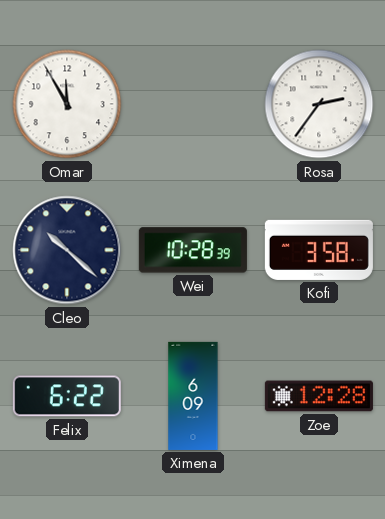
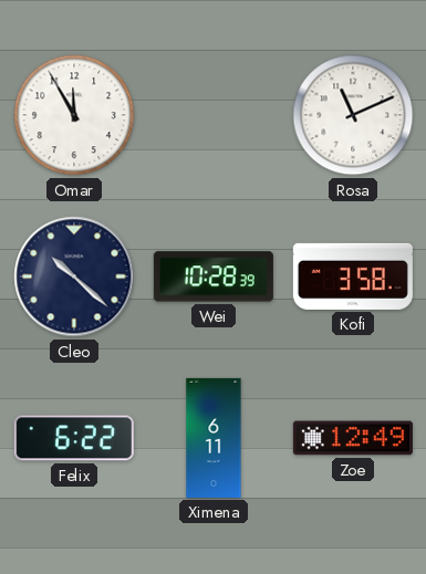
Rosa: 2:36 -> 11:11
Ximena: 6:09 -> 6:11
Zoe: 12:28 -> 12:49
